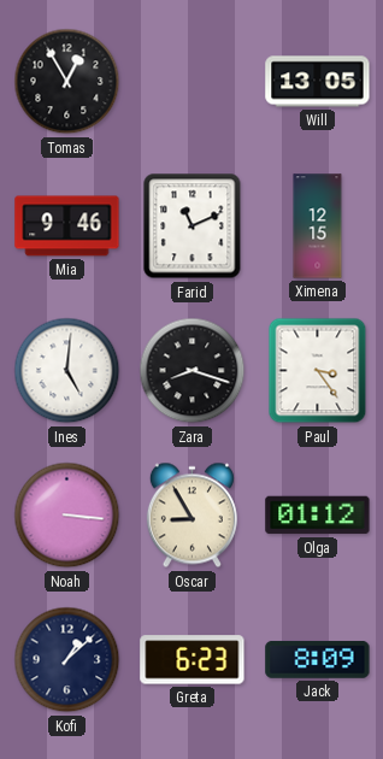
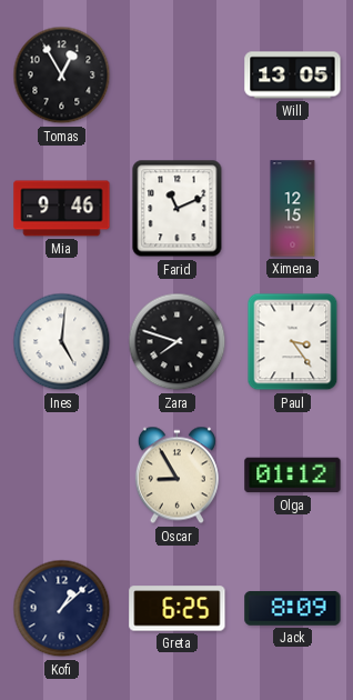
Zara: 8:18 -> 7:48
Noah: 3:16 -> none
Greta: 6:23 -> 6:25
